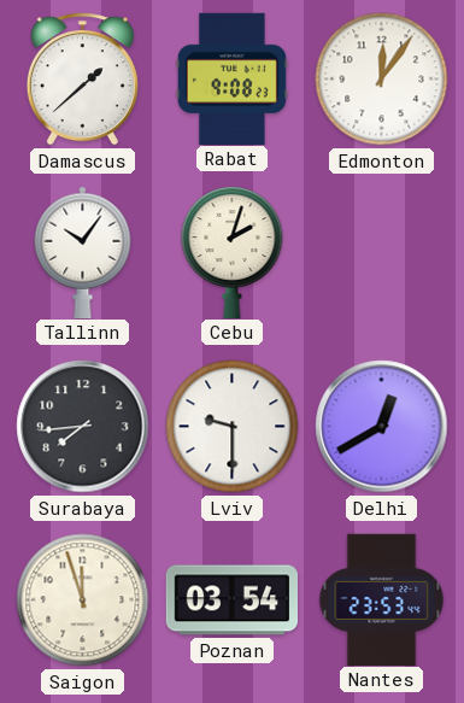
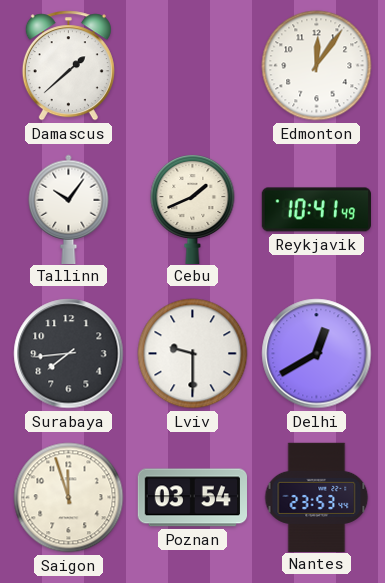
Rabat: 9:08 -> none
Cebu: 2:03 -> 1:41
Reykjavik: none -> 10:41
